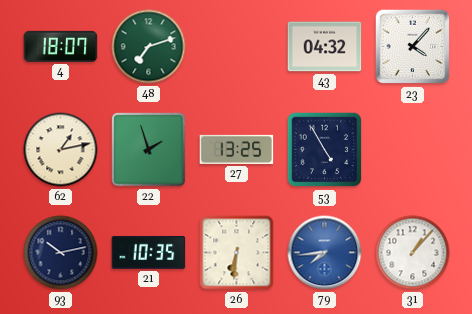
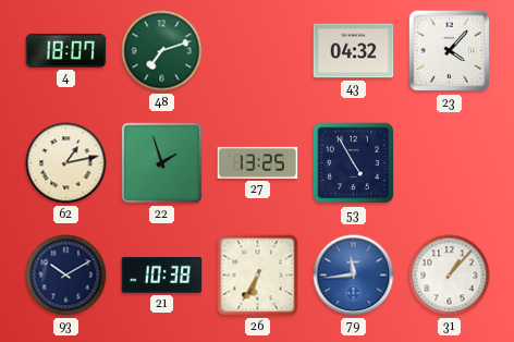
93: 10:13 -> 10:10
21: 10:35 -> 10:38
26: 6:31 -> 6:35
79: 7:44 -> 11:44
